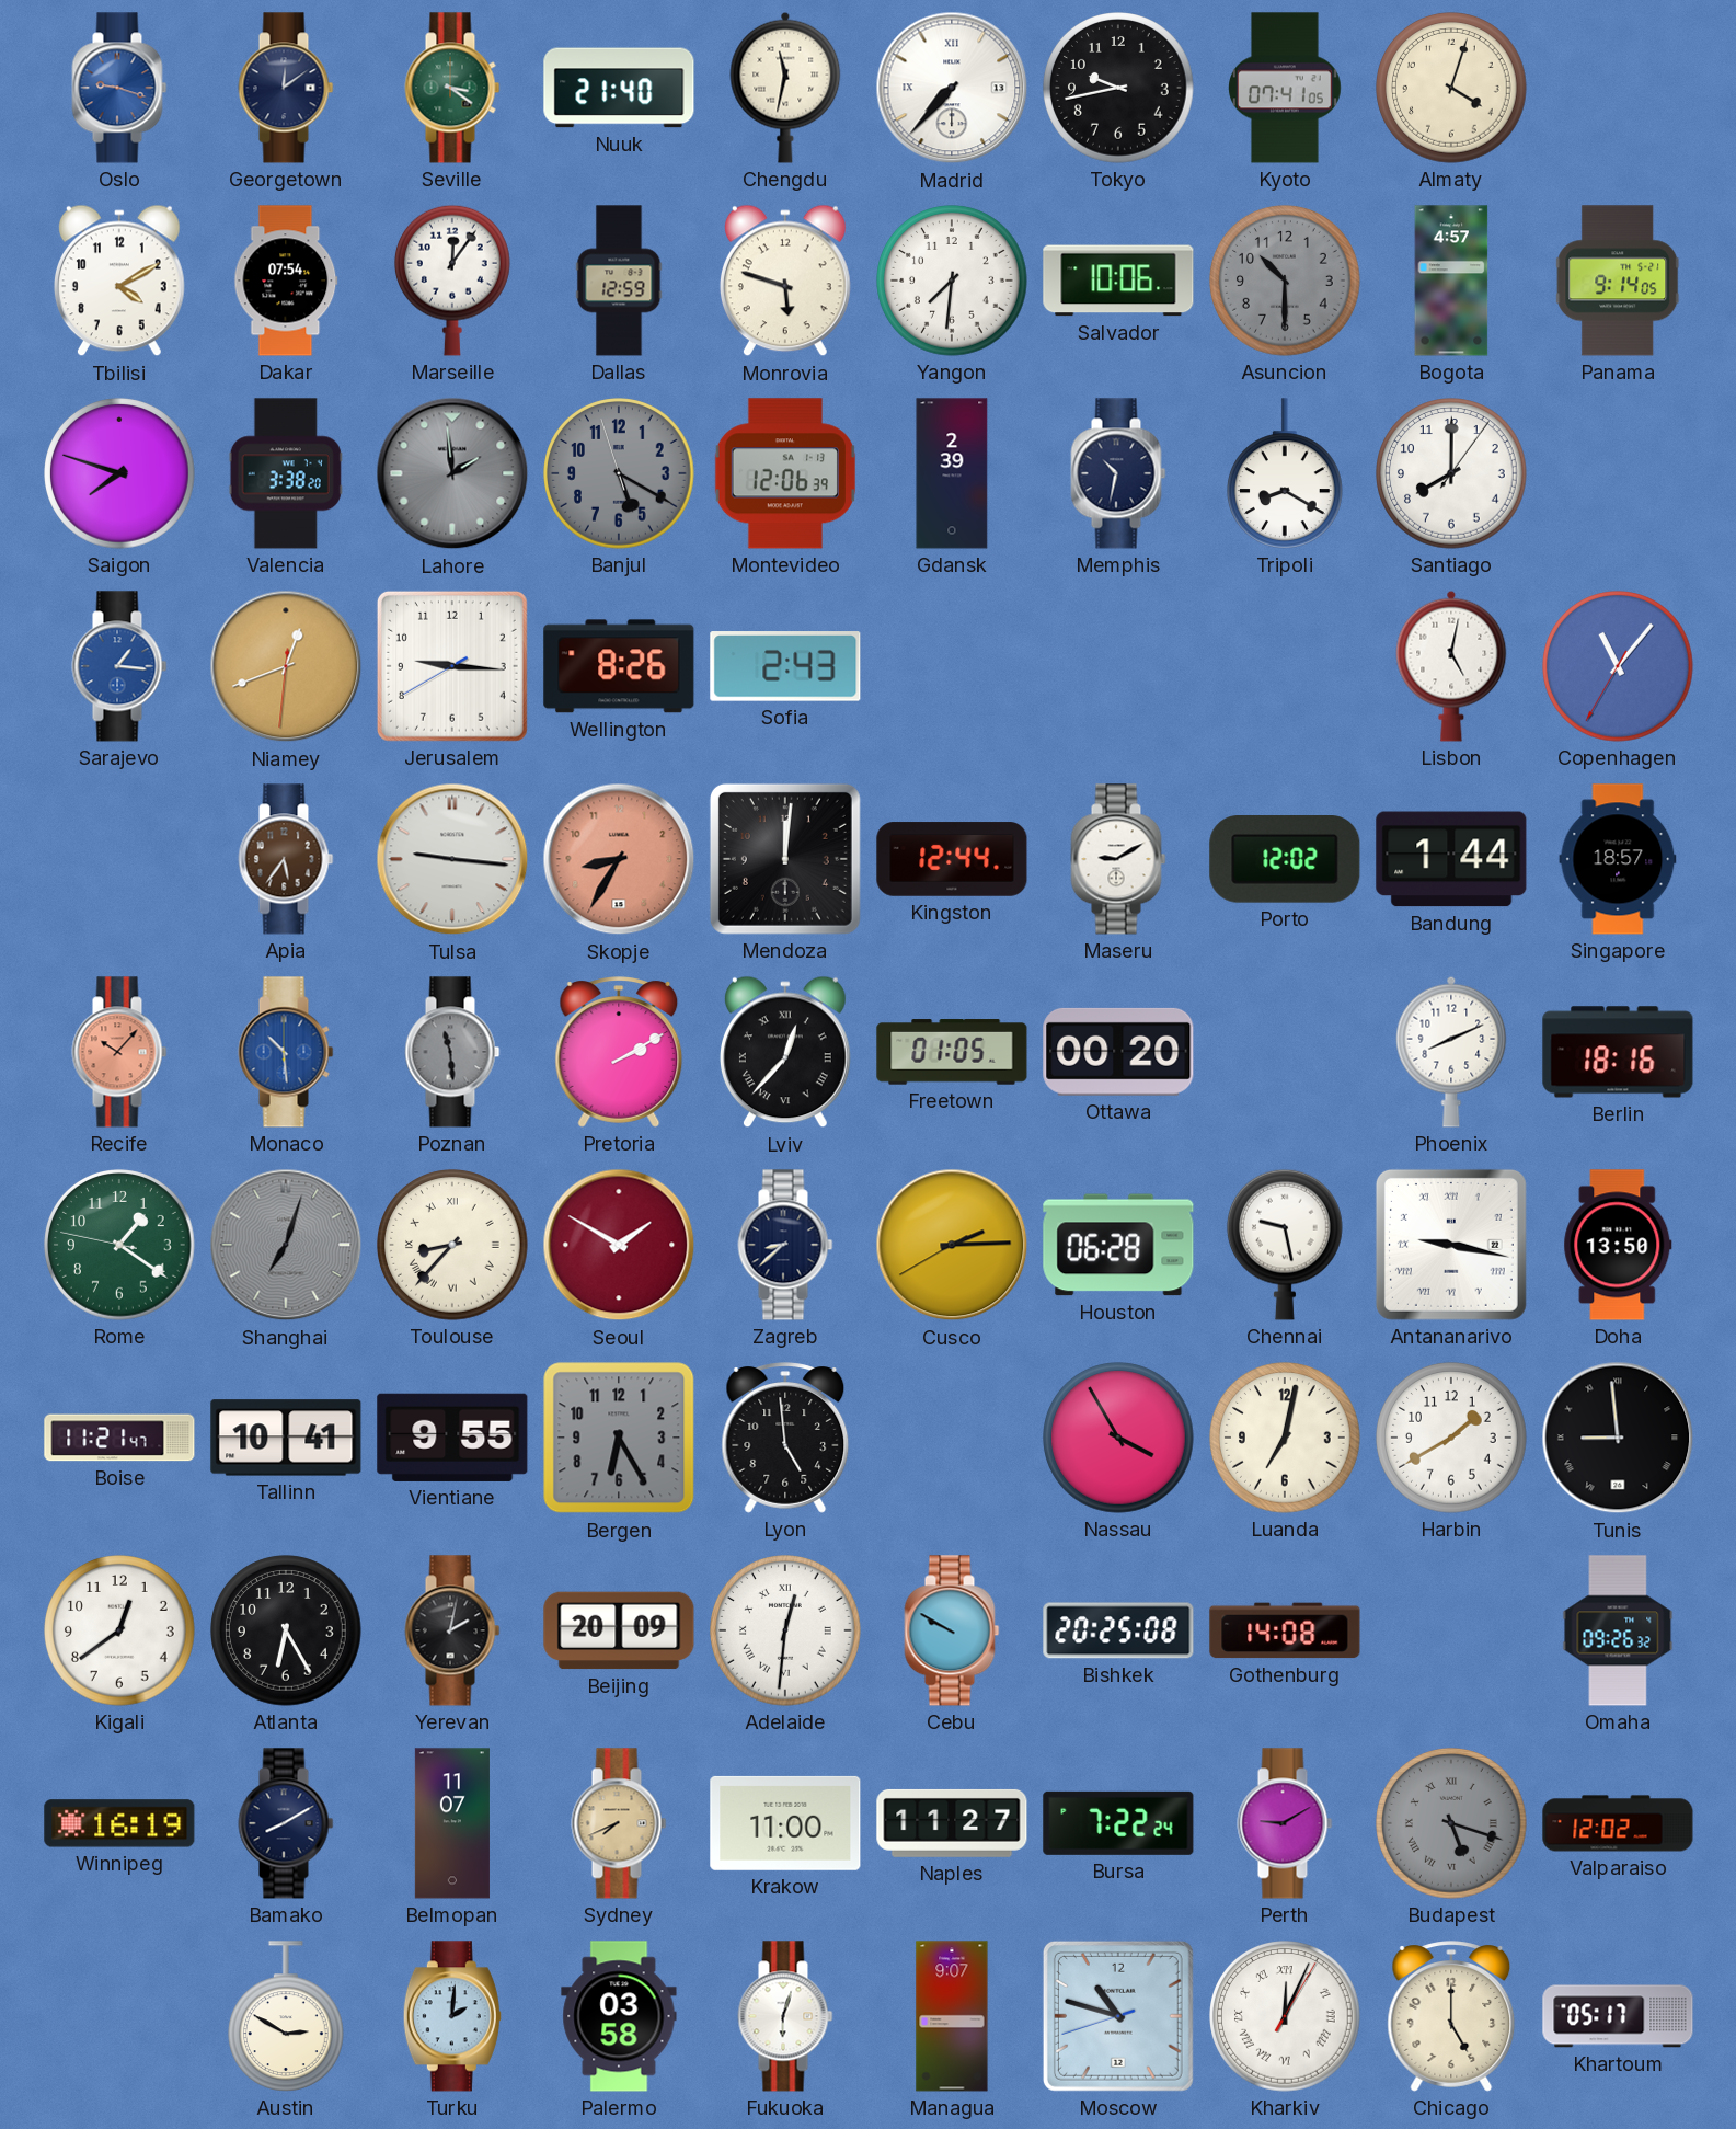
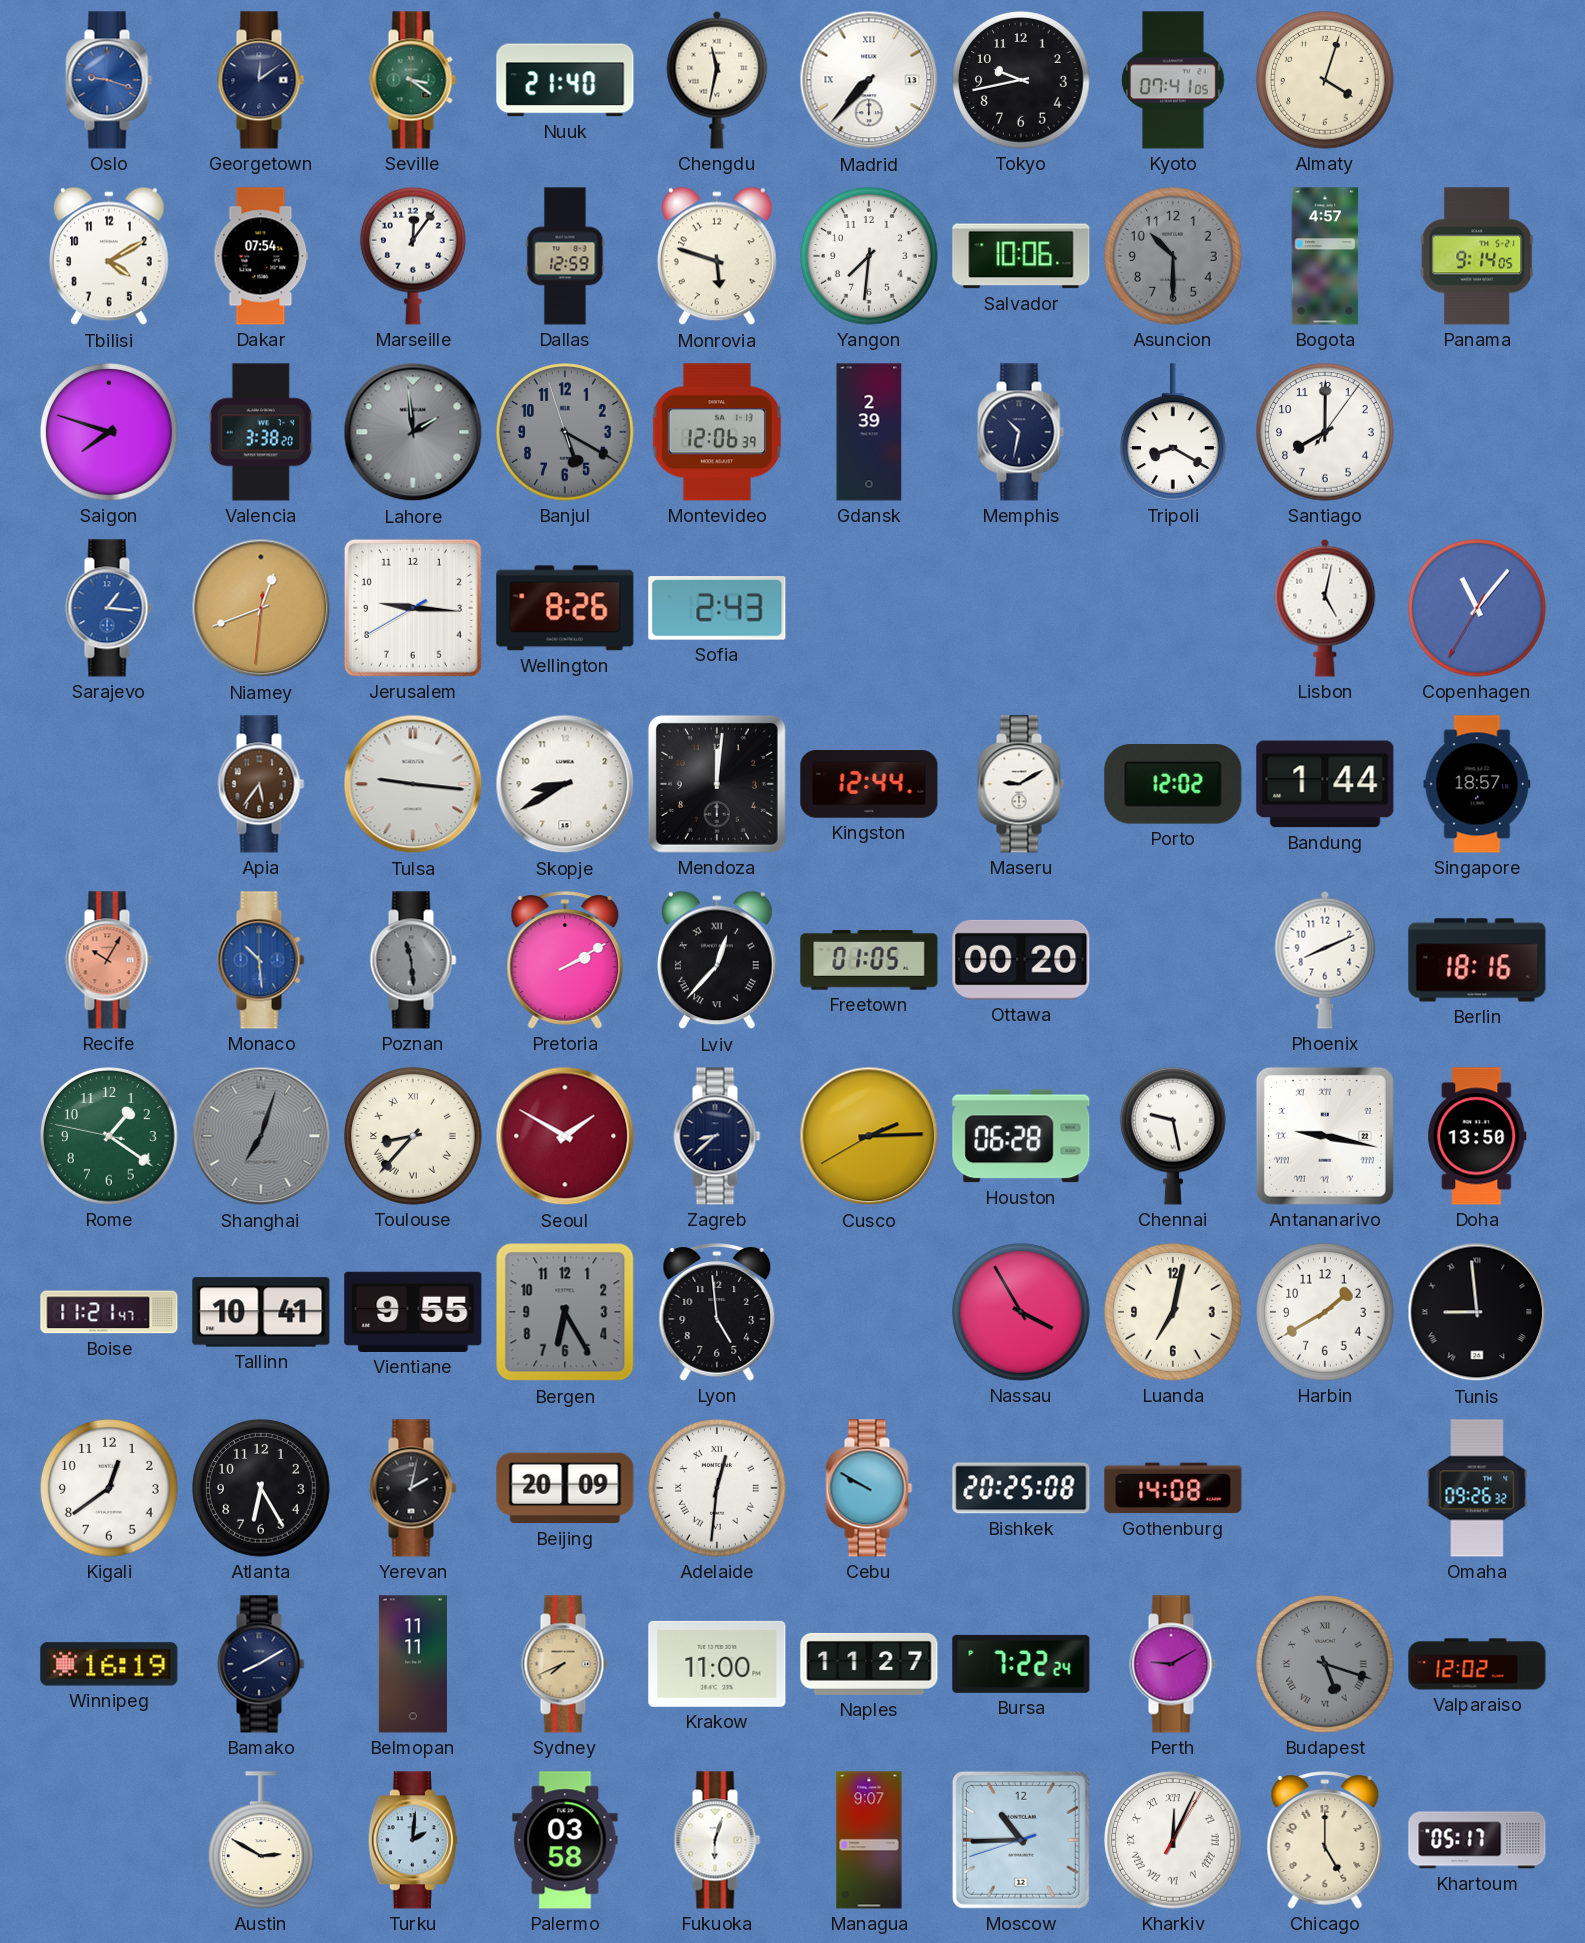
Skopje: 8:35 -> 8:40
Skopje dial: salmon -> white
Recife: 10:07 -> 10:05
Belmopan: 11:07 -> 11:11
Moscow: 10:47 -> 10:44
